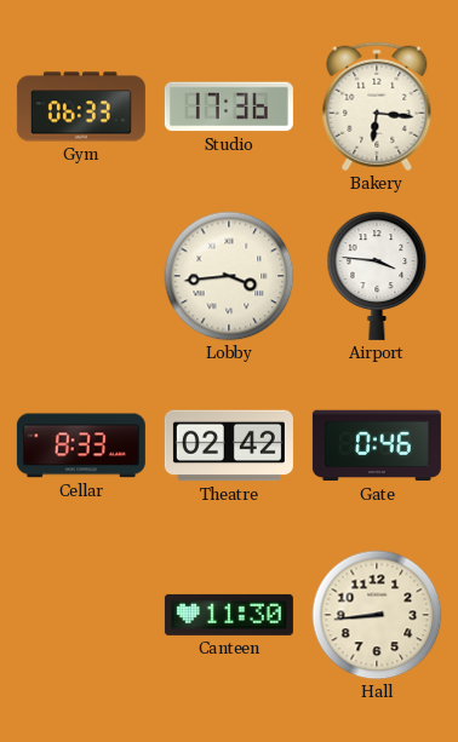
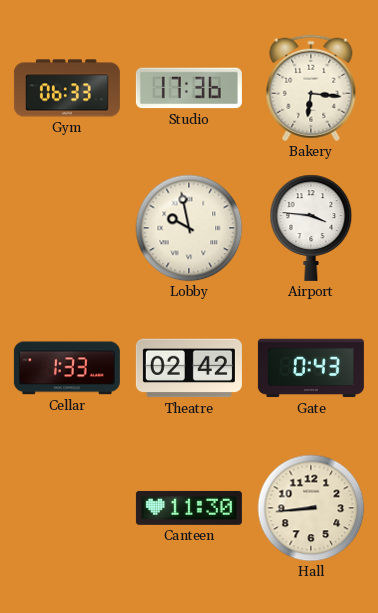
Lobby: 3:44 -> 9:58
Cellar: 8:33 -> 1:33
Gate: 0:46 -> 0:43
